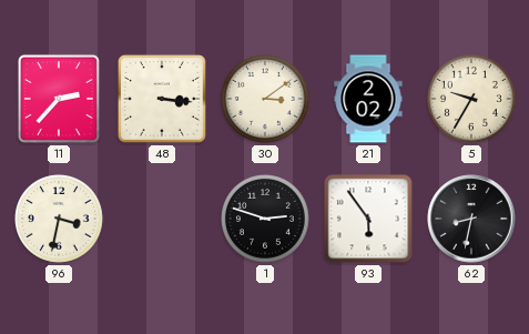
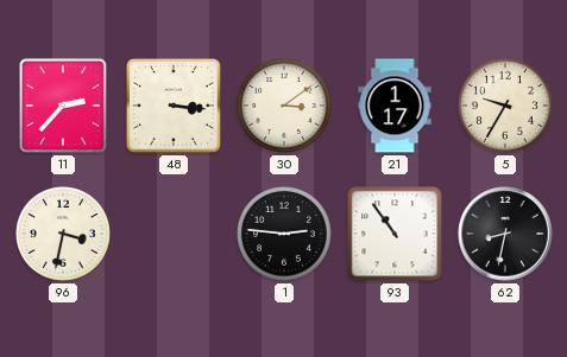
21: 2:02 -> 1:17
1: 2:48 -> 2:46
93: 5:54 -> 10:54
